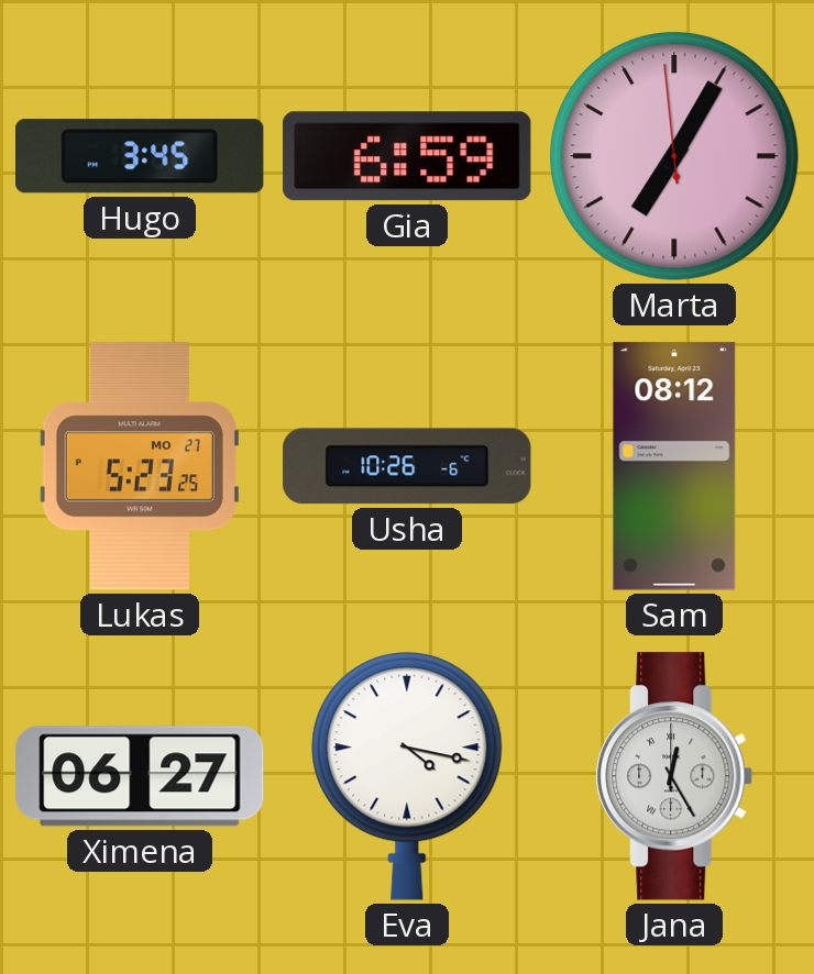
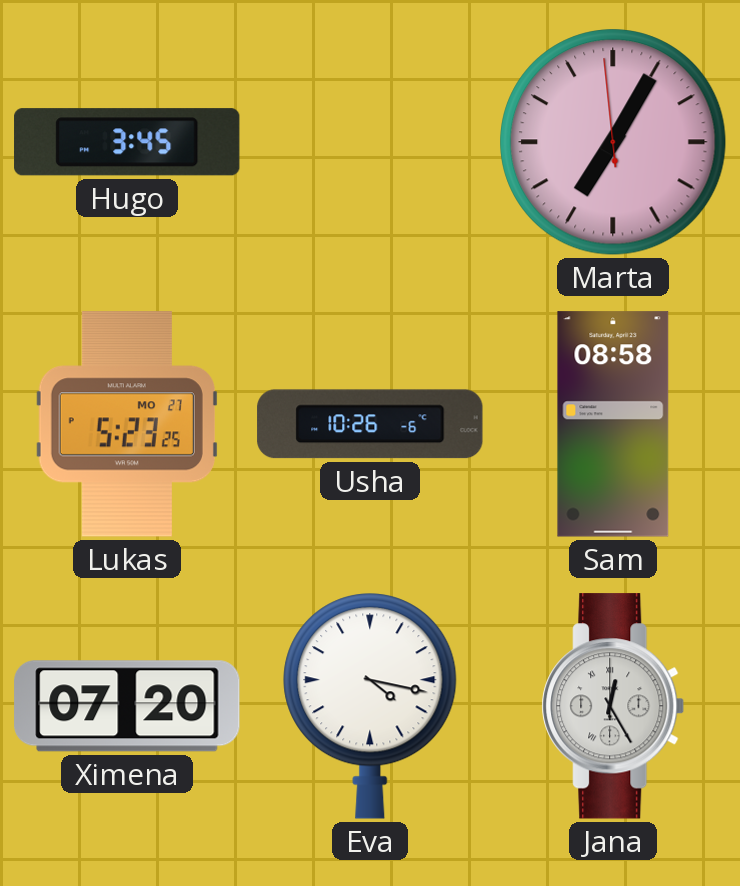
Gia: 6:59 -> none
Sam: 08:12 -> 08:58
Ximena: 06:27 -> 07:20
